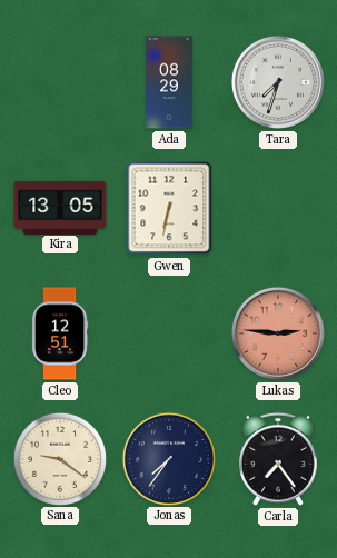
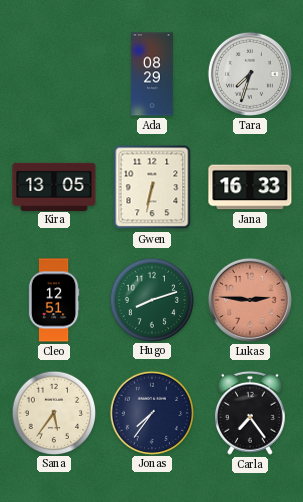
Jana: none -> 16:33
Hugo: none -> 8:12
Sana: 9:21 -> 5:36
